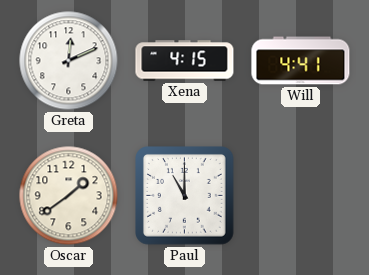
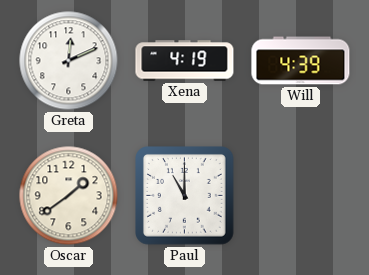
Xena: 4:15 -> 4:19
Will: 4:41 -> 4:39
